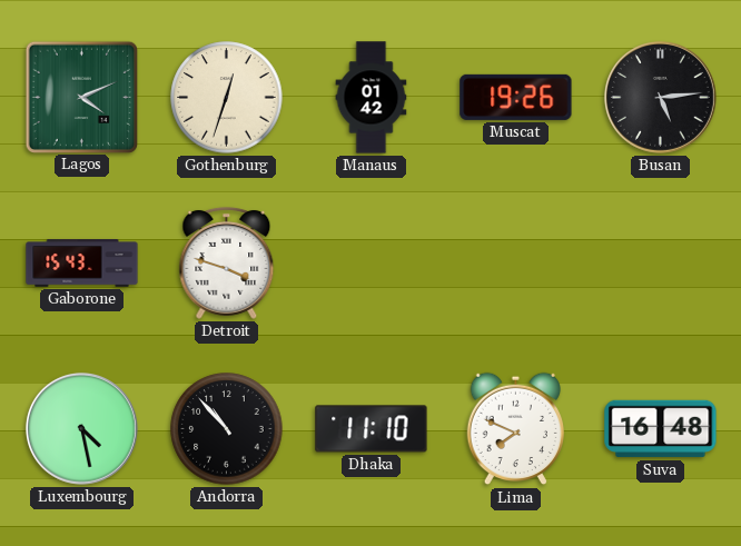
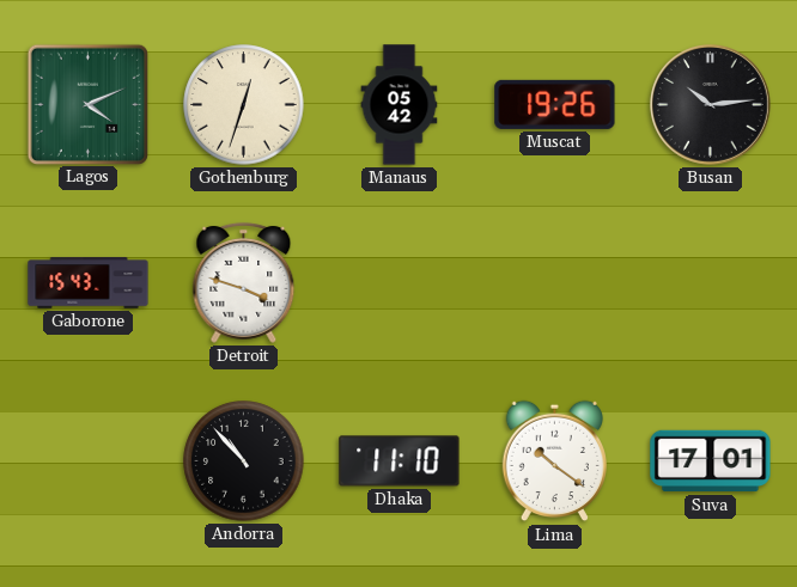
Manaus: 01:42 -> 05:42
Busan: 5:14 -> 10:14
Luxembourg: 4:28 -> none
Lima: 7:49 -> 10:21
Suva: 16:48 -> 17:01
